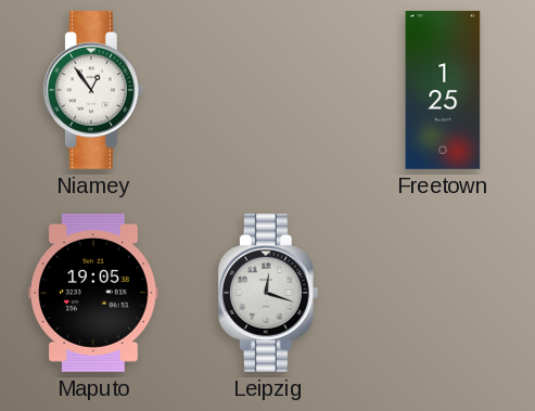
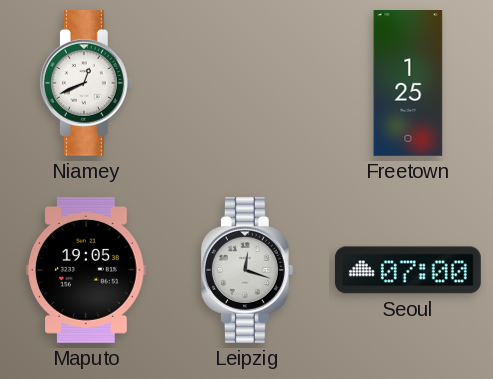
Niamey: 12:54 -> 12:41
Seoul: none -> 07:00
